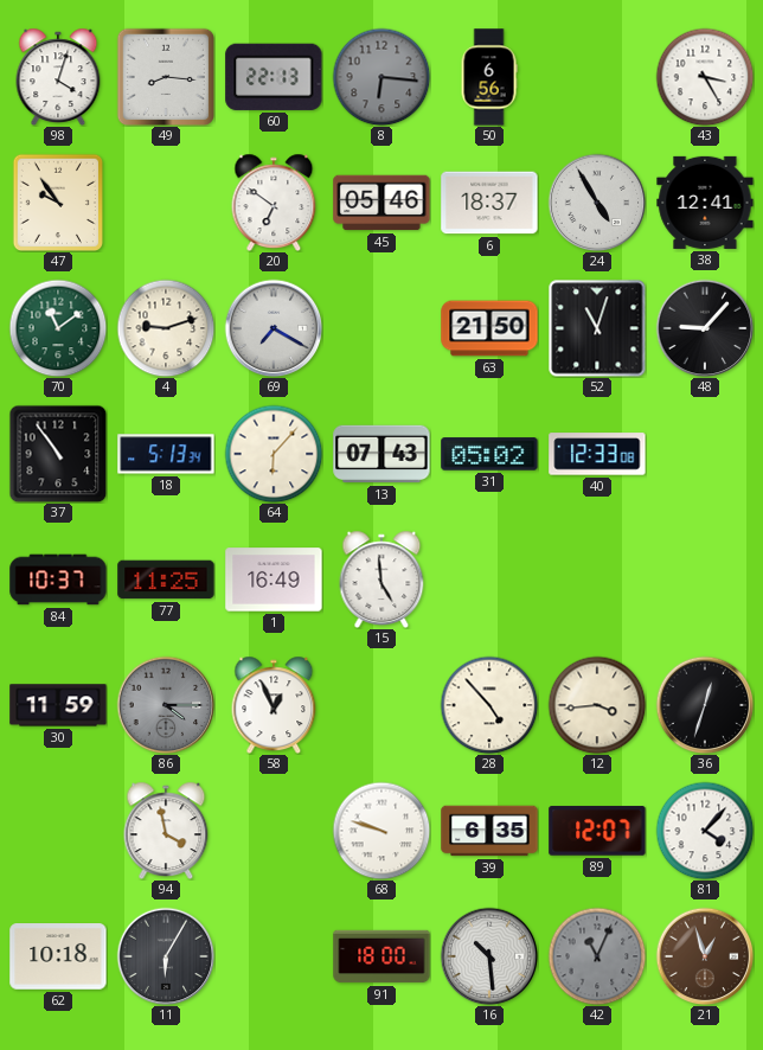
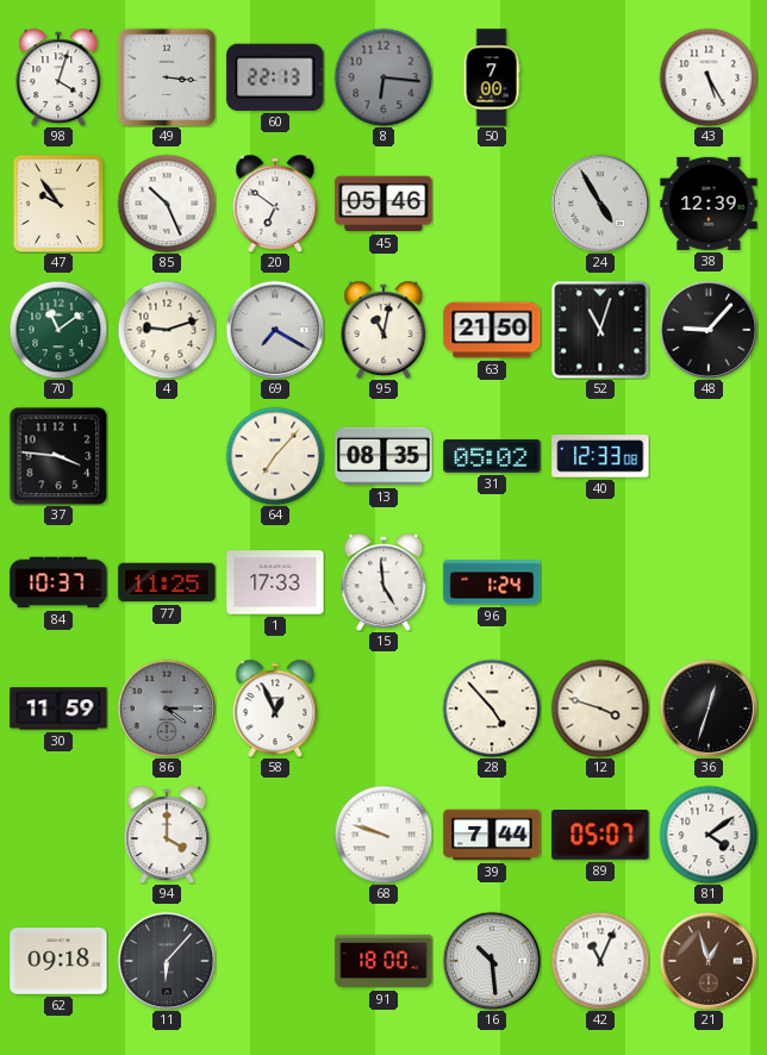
49: 8:16 -> 3:16
50: 6:56 -> 7:00
43: 3:25 -> 5:25
85: none -> 10:26
6: 18:37 -> none
38: 12:41 -> 12:39
95: none -> 11:02
37: 10:54 -> 3:46
18: 5:13 -> none
64: 6:07 -> 7:07
13: 07:43 -> 08:35
1: 16:49 -> 17:33
96: none -> 1:24
12: 3:44 -> 3:48
94: 3:58 -> 4:00
39: 6:35 -> 7:44
89: 12:07 -> 05:07
81: 4:07 -> 4:09
62: 10:18 -> 09:18
11: 6:05 -> 6:07
42 dial: grey -> white
